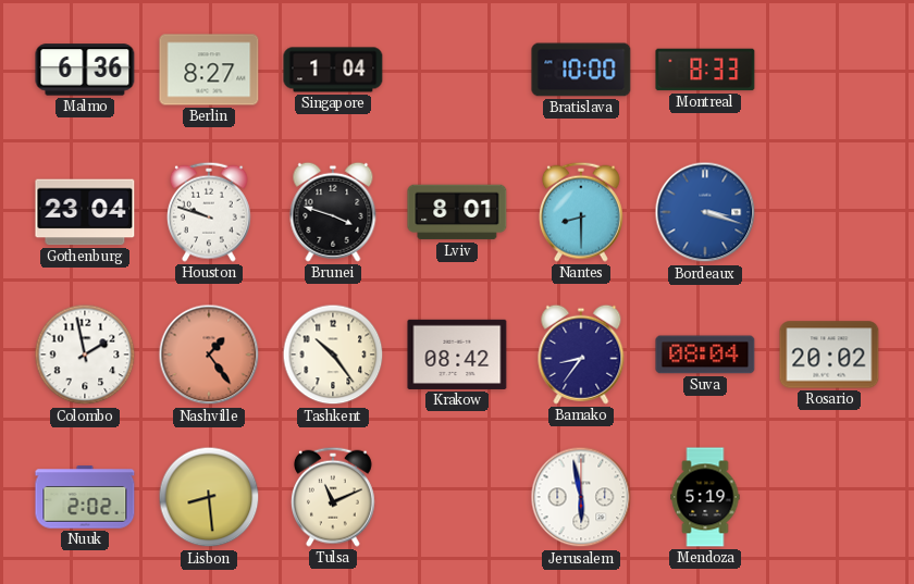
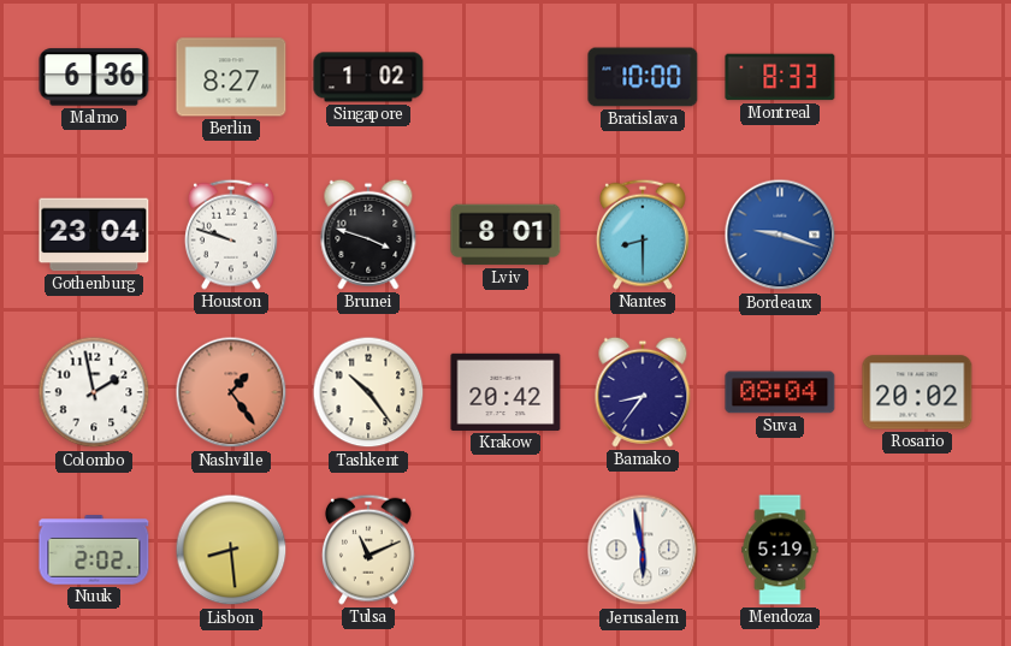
Singapore: 1:04 -> 1:02
Bordeaux: 3:18 -> 9:18
Krakow: 08:42 -> 20:42
